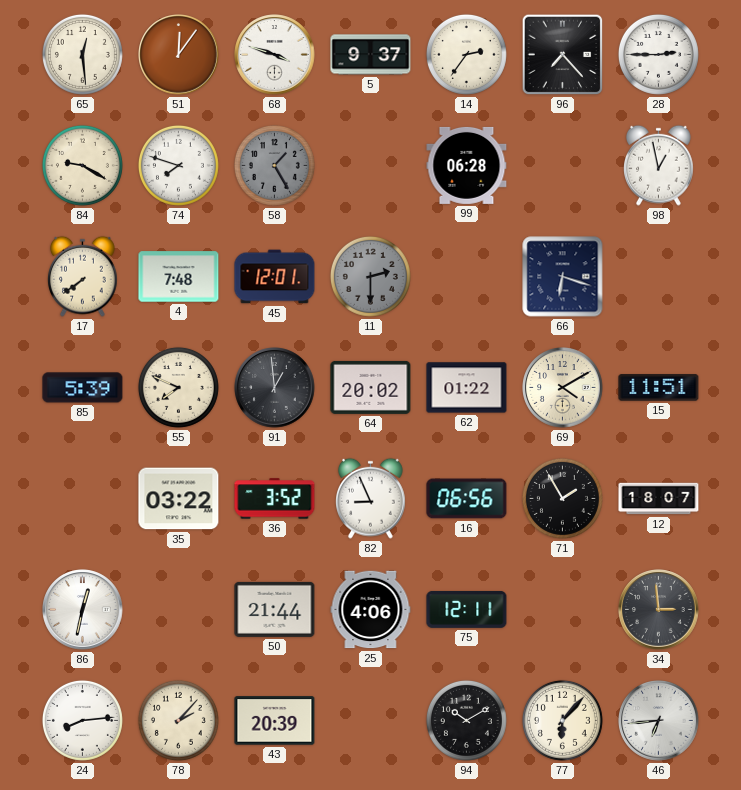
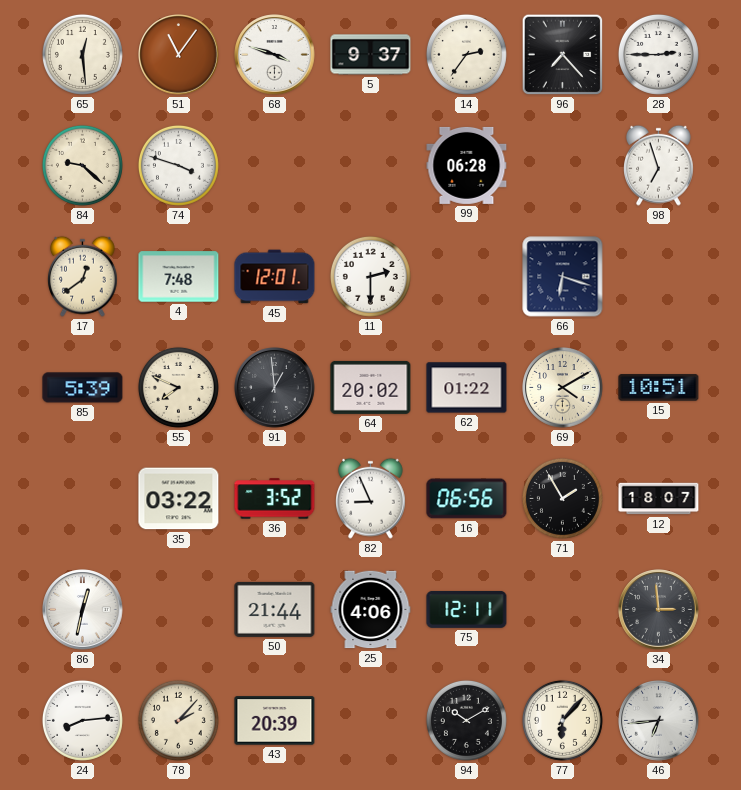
51: 12:06 -> 11:06
84: 9:20 -> 9:22
74: 7:48 -> 3:48
58: 1:25 -> none
98: 12:58 -> 6:57
17: 7:39 -> 12:39
11 dial: grey -> white
15: 11:51 -> 10:51
